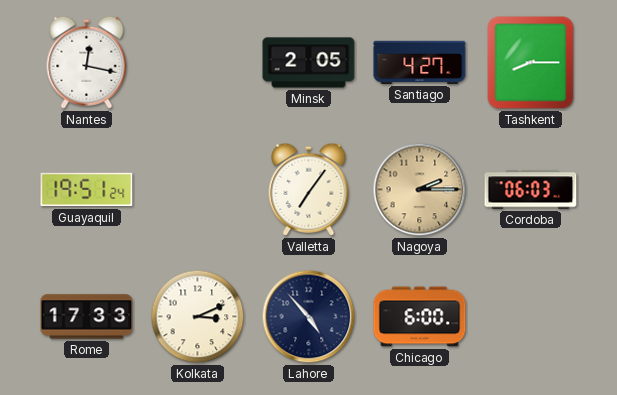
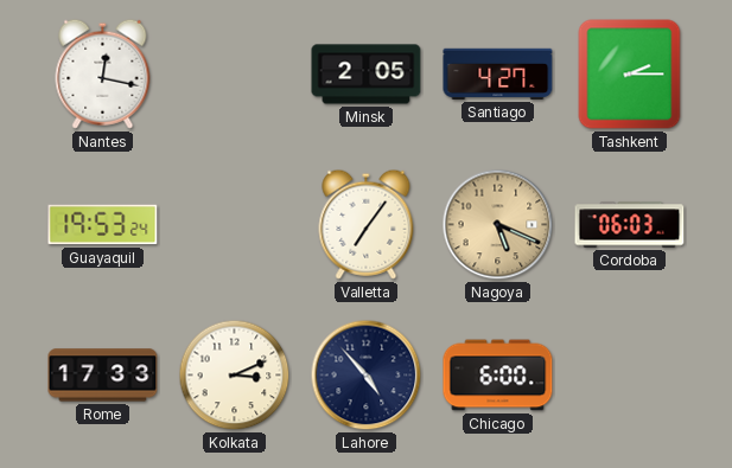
Tashkent: 8:15 -> 2:15
Guayaquil: 19:51 -> 19:53
Nagoya: 2:15 -> 5:19
